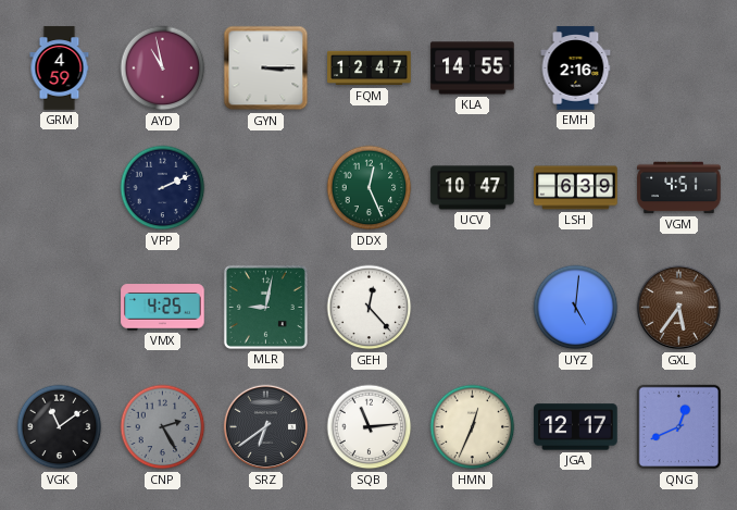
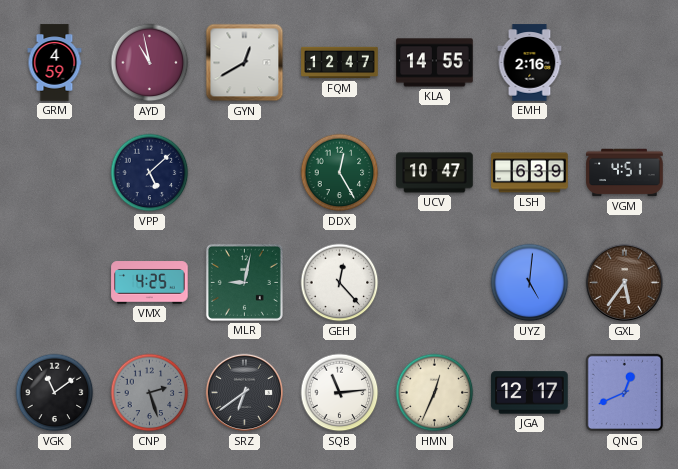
GYN: 3:15 -> 12:40
VPP: 2:11 -> 5:08
DDX: 12:26 -> 12:25
CNP: 2:25 -> 2:27
